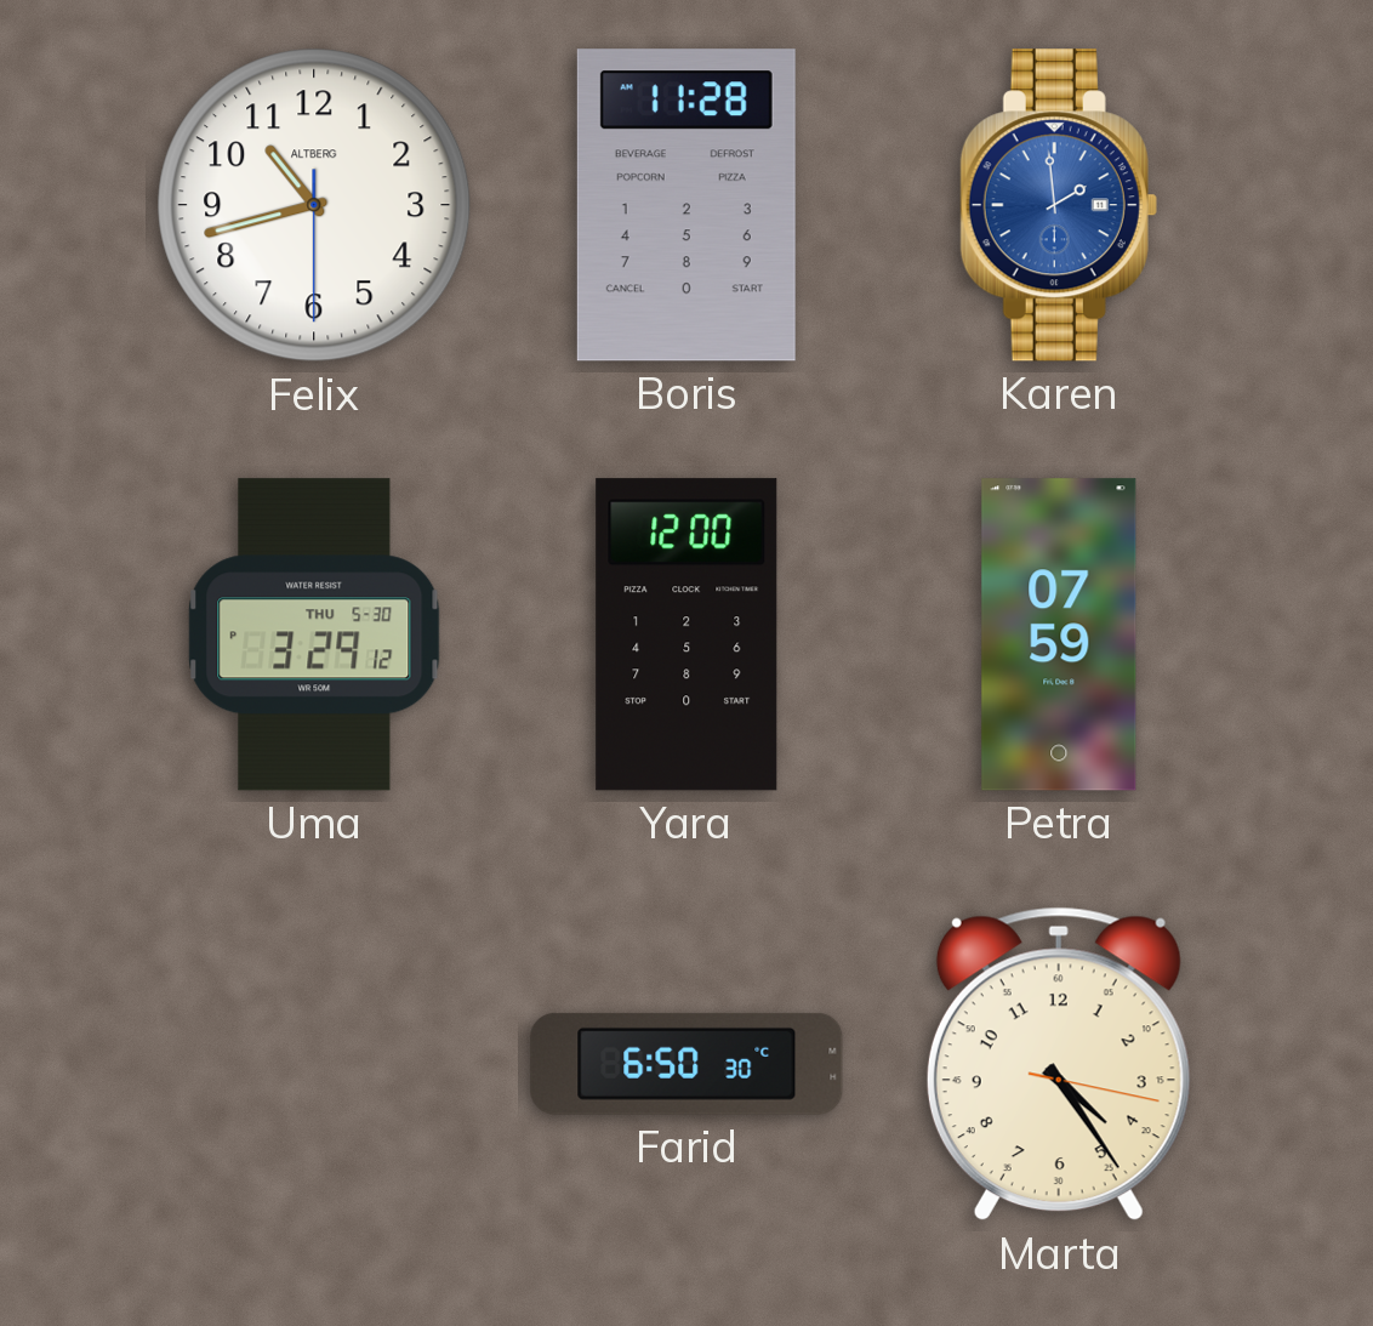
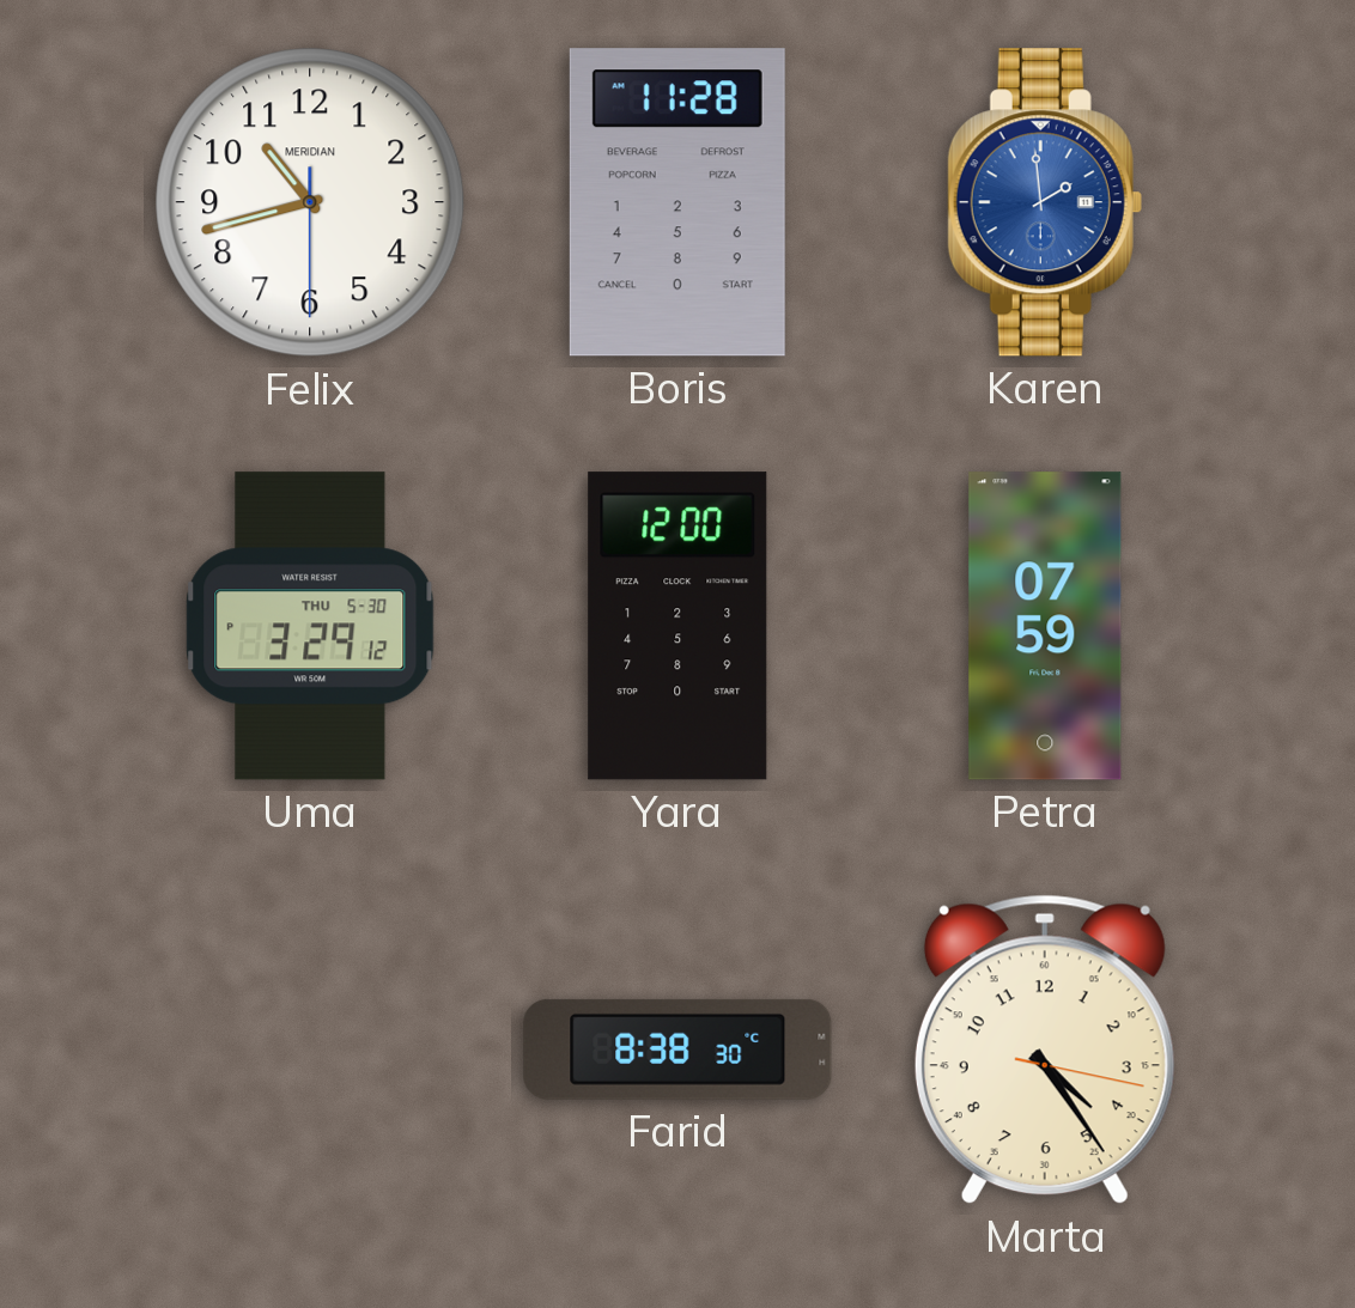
Felix brand: ALTBERG -> MERIDIAN
Farid: 6:50 -> 8:38
